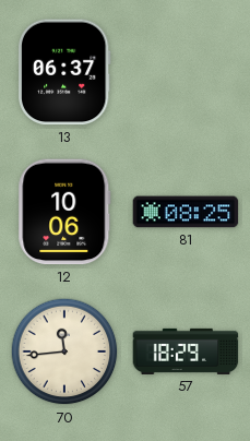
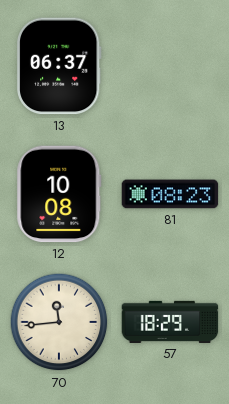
12: 10:06 -> 10:08
81: 08:25 -> 08:23
